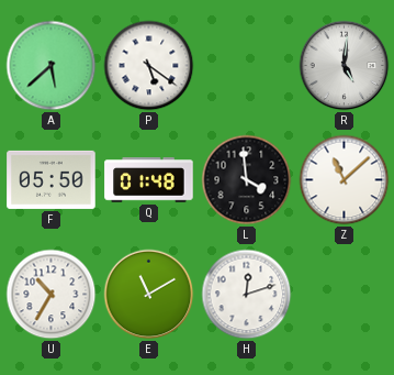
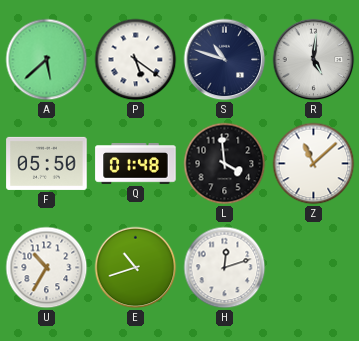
S: none -> 10:48
E: 11:10 -> 10:42
